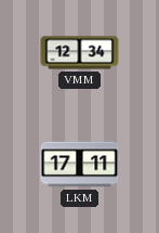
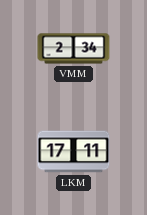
VMM: 12:34 -> 2:34
